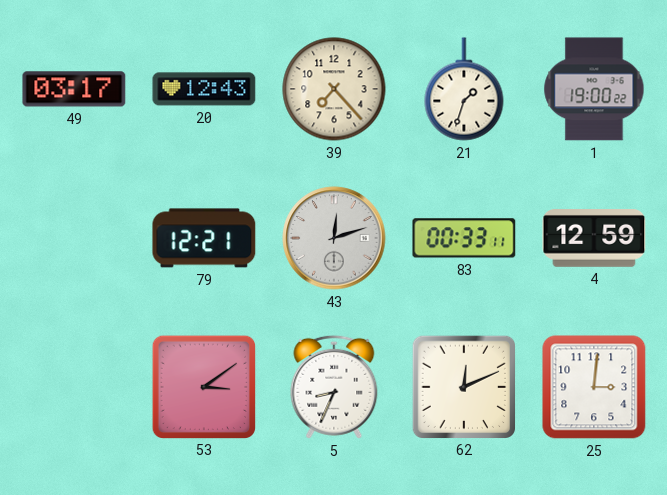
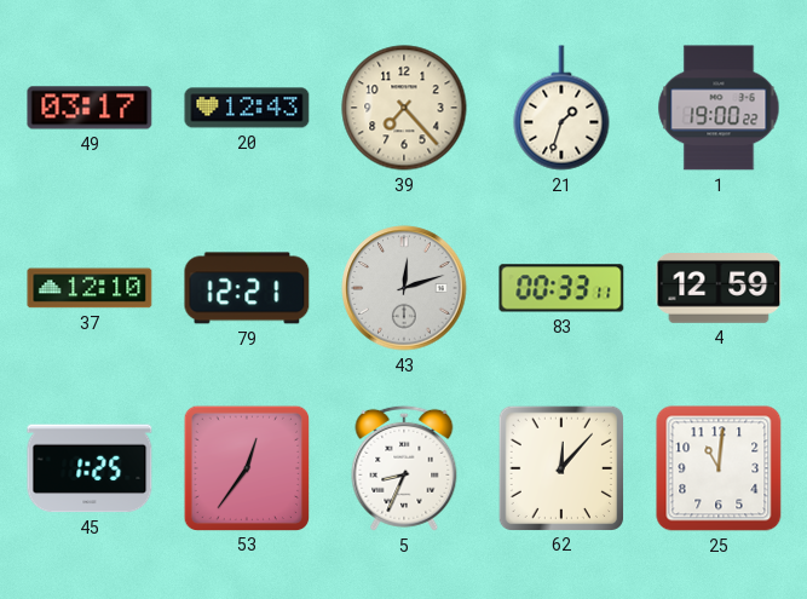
37: none -> 12:10
45: none -> 1:25
53: 3:09 -> 12:36
62: 12:11 -> 12:07
25: 3:01 -> 11:01
